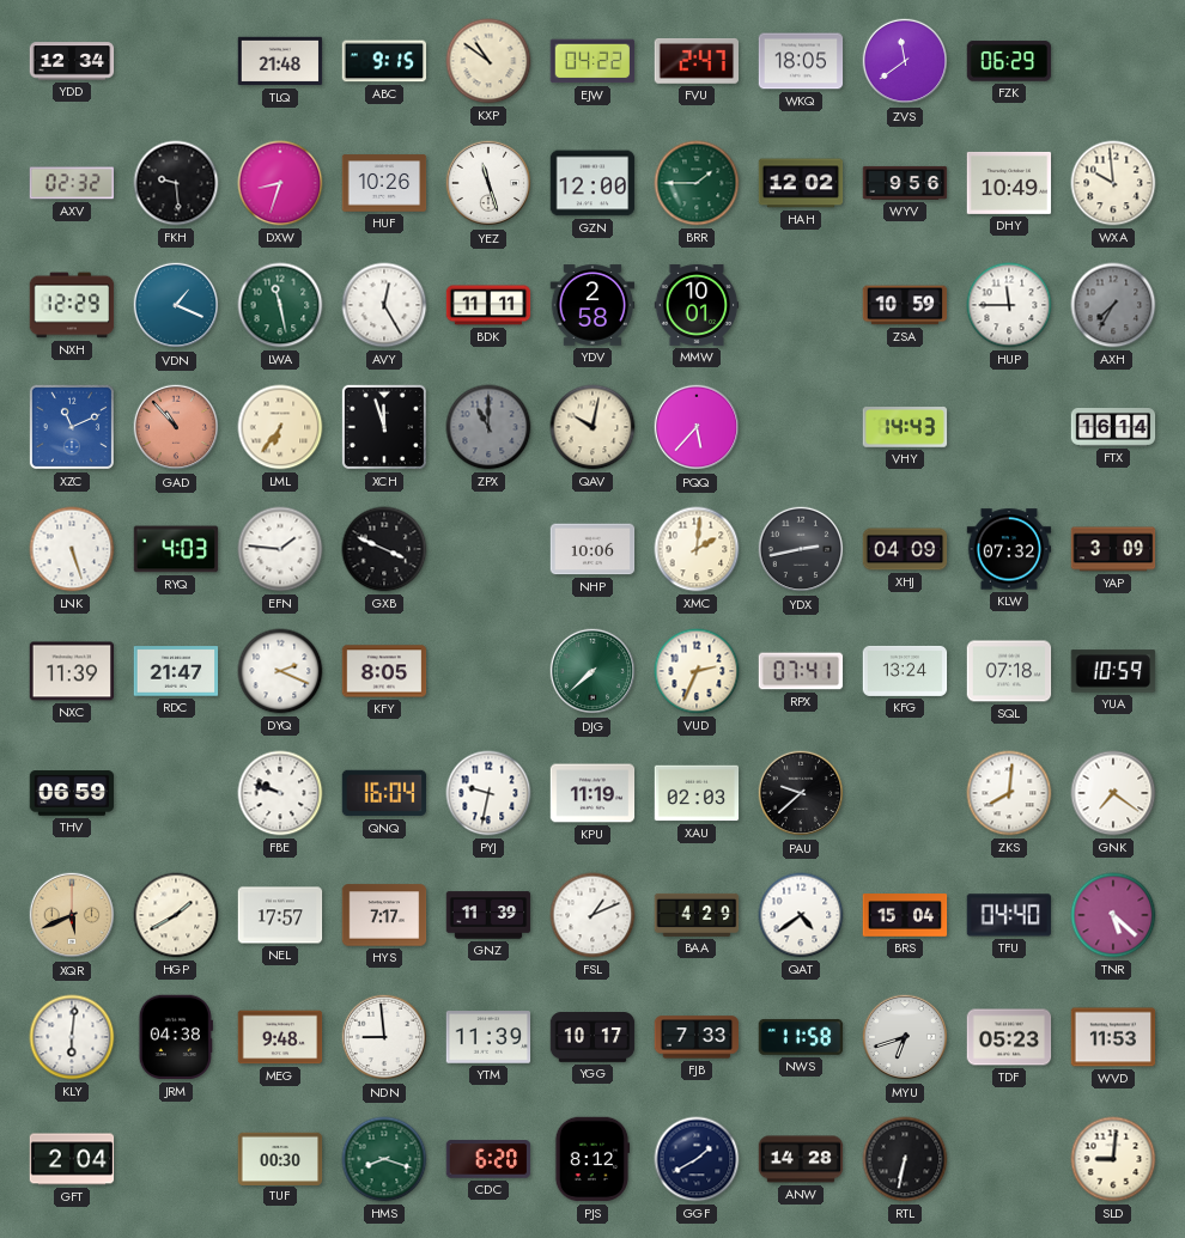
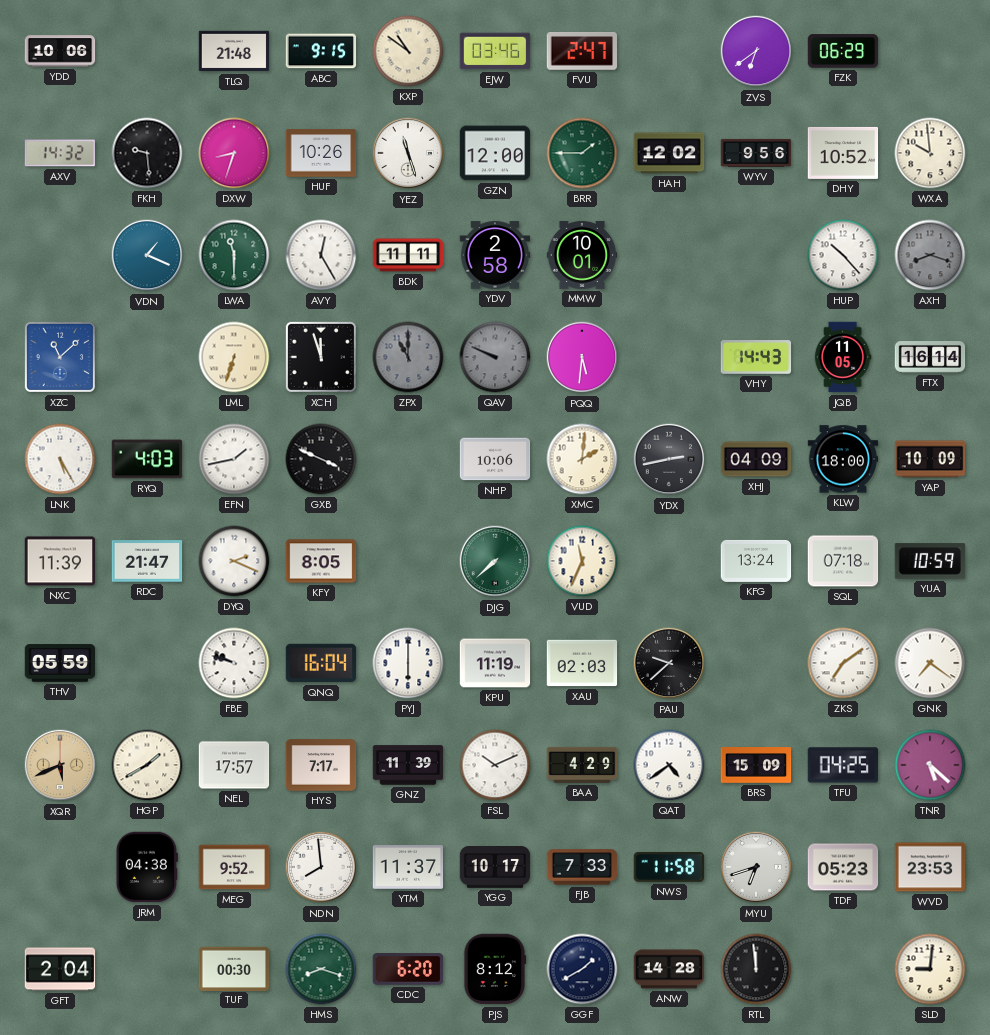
YDD: 12:34 -> 10:06
EJW: 04:22 -> 03:46
WKQ: 18:05 -> none
ZVS: 11:39 -> 6:39
AXV: 02:32 -> 14:32
DHY: 10:49 -> 10:52
NXH: 12:29 -> none
LWA: 11:28 -> 11:30
ZSA: 10:59 -> none
HUP: 11:45 -> 10:23
AXH: 7:35 -> 8:18
XZC: 11:11 -> 11:08
GAD: 10:53 -> none
LML: 6:36 -> 6:33
QAV: 10:02 -> 9:49
QAV dial: cream -> grey
PQQ: 5:37 -> 5:31
JQB: none -> 11:05
LNK: 5:27 -> 5:25
EFN: 1:46 -> 1:43
KLW: 07:32 -> 18:00
YAP: 3:09 -> 10:09
VUD: 2:34 -> 11:34
RPX: 07:41 -> none
THV: 06:59 -> 05:59
PYJ: 9:32 -> 6:00
ZKS: 8:01 -> 7:09
FSL: 1:11 -> 10:11
BRS: 15:04 -> 15:09
TFU: 04:40 -> 04:25
KLY: 6:01 -> none
MEG: 9:48 -> 9:52
NDN: 8:59 -> 7:59
YTM: 11:39 -> 11:37
WVD: 11:53 -> 23:53
RTL: 6:32 -> 11:59
